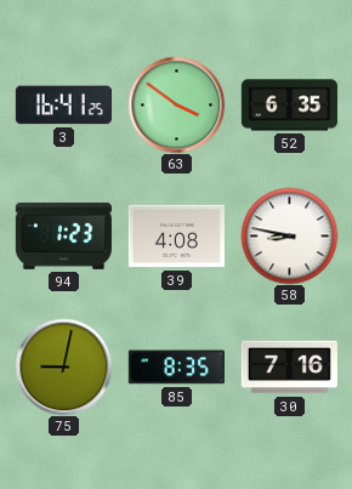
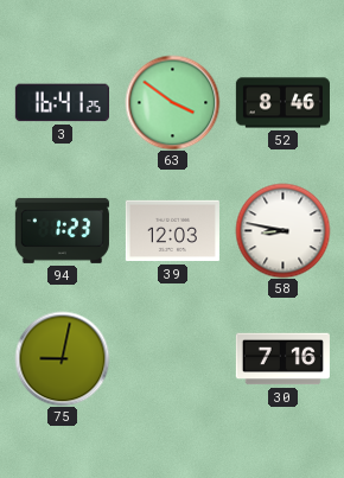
52: 6:35 -> 8:46
39: 4:08 -> 12:03
85: 8:35 -> none
